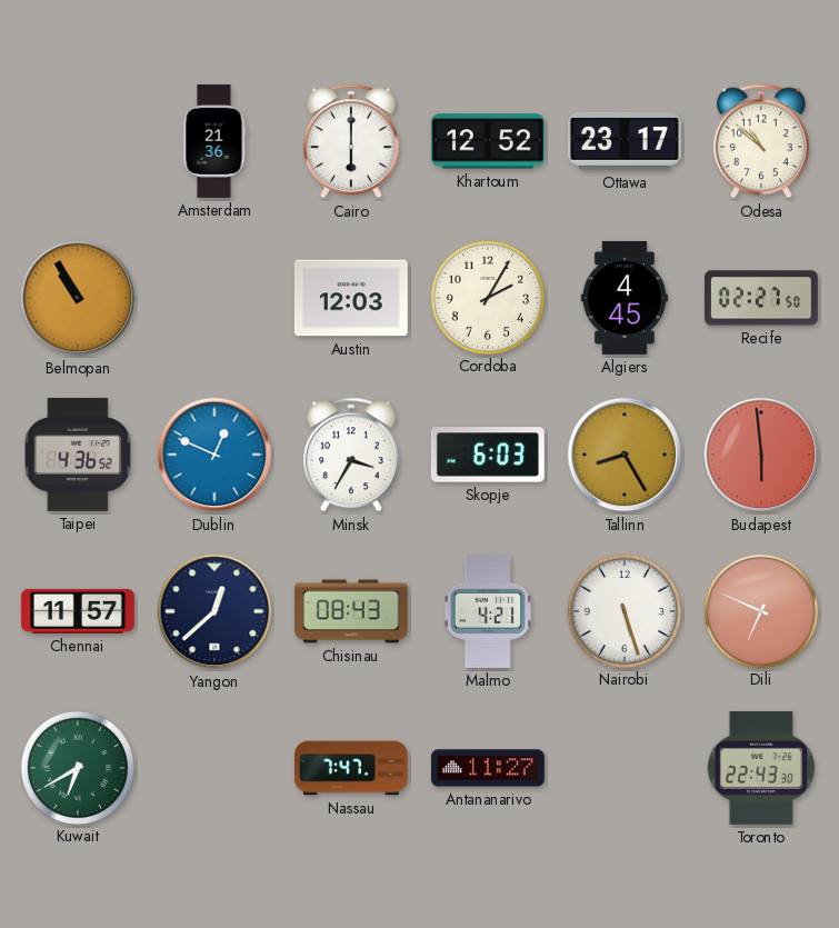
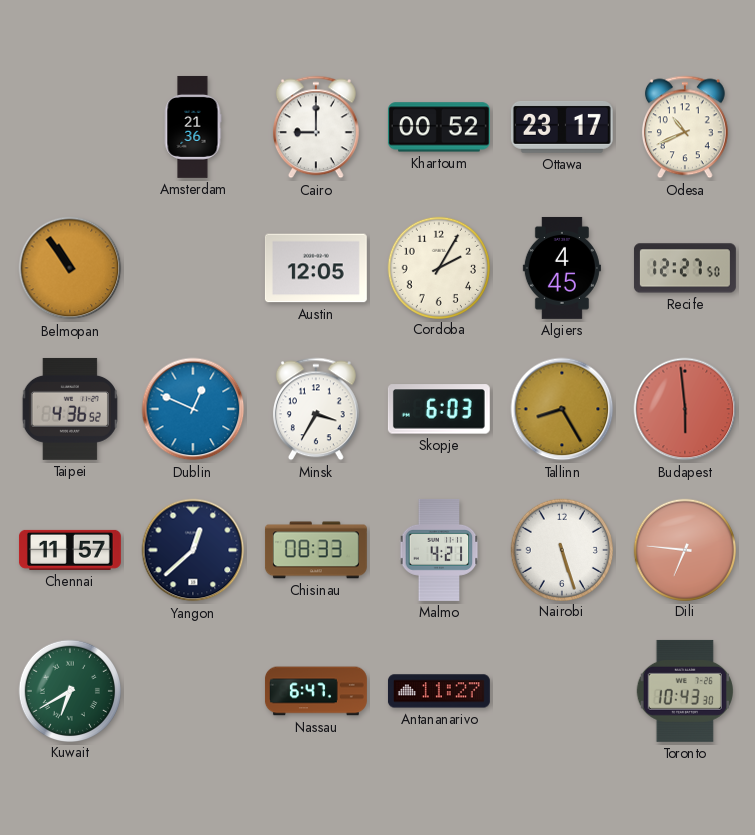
Cairo: 6:00 -> 9:00
Khartoum: 12:52 -> 00:52
Odesa: 10:52 -> 10:41
Belmopan: 10:55 -> 10:54
Austin: 12:03 -> 12:05
Recife: 02:27 -> 12:27
Chisinau: 08:43 -> 08:33
Dili: 6:49 -> 6:46
Nassau: 7:47 -> 6:47
Toronto: 22:43 -> 10:43
